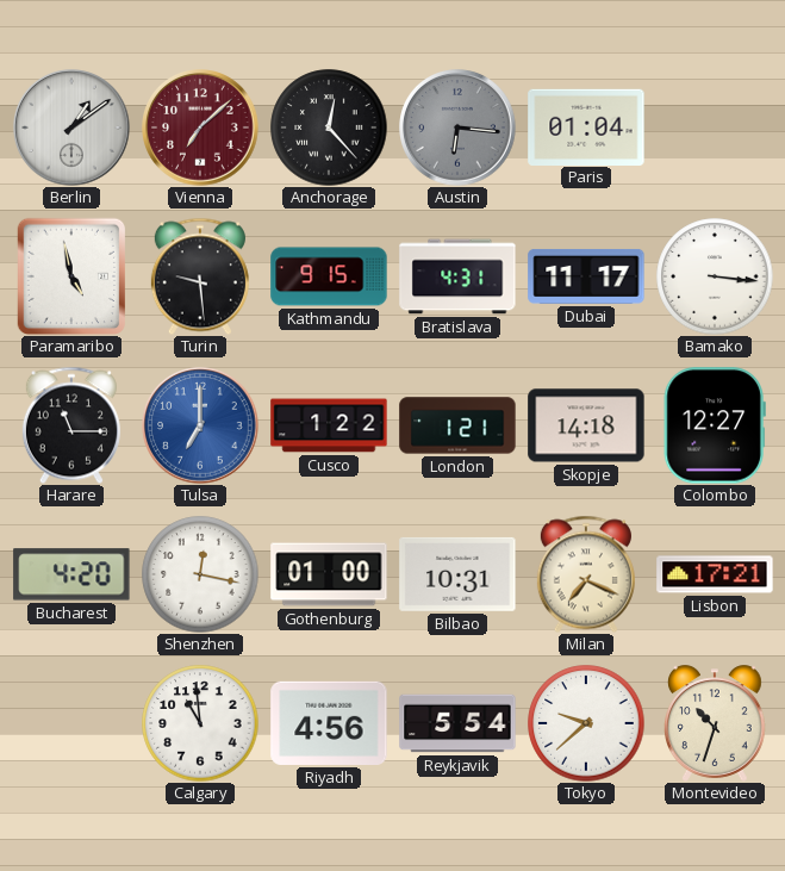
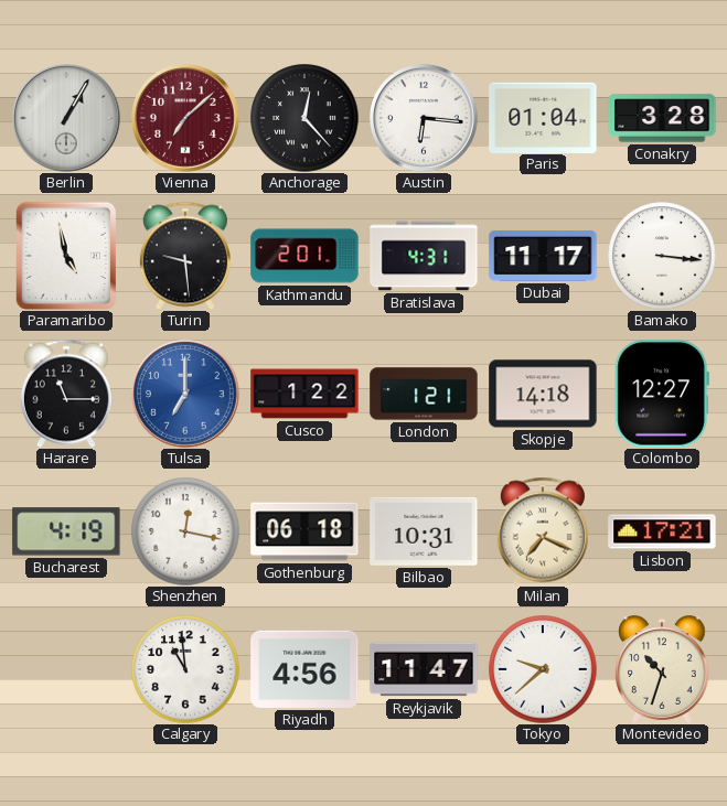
Berlin: 1:09 -> 1:05
Austin dial: grey -> white
Conakry: none -> 3:28
Kathmandu: 9:15 -> 2:01
Bucharest: 4:20 -> 4:19
Gothenburg: 01:00 -> 06:18
Reykjavik: 5:54 -> 11:47
